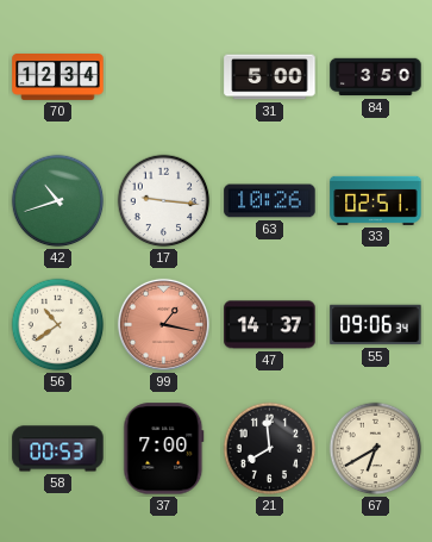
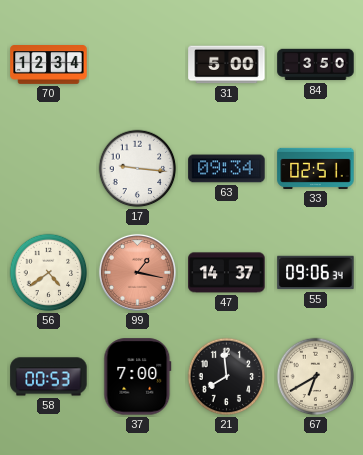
42: 10:42 -> none
63: 10:26 -> 09:34
56: 10:39 -> 4:39
